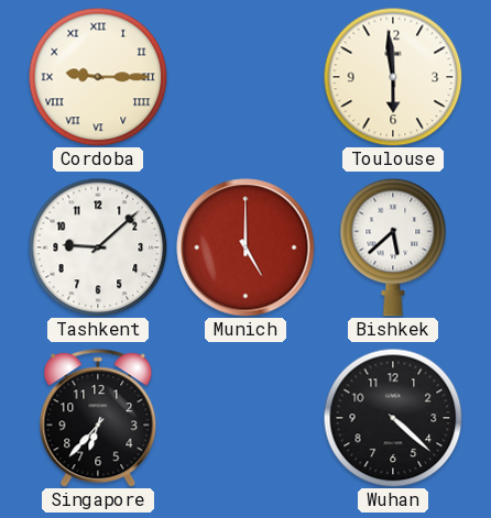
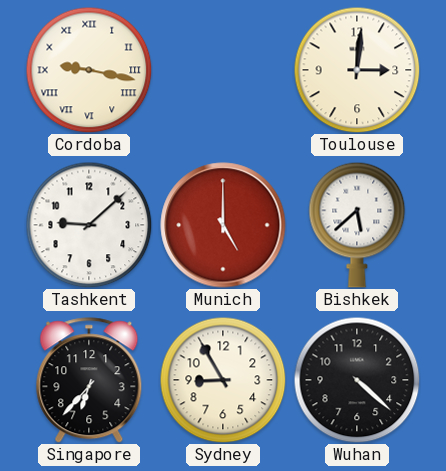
Cordoba: 9:15 -> 9:17
Toulouse: 5:59 -> 3:01
Sydney: none -> 8:55
